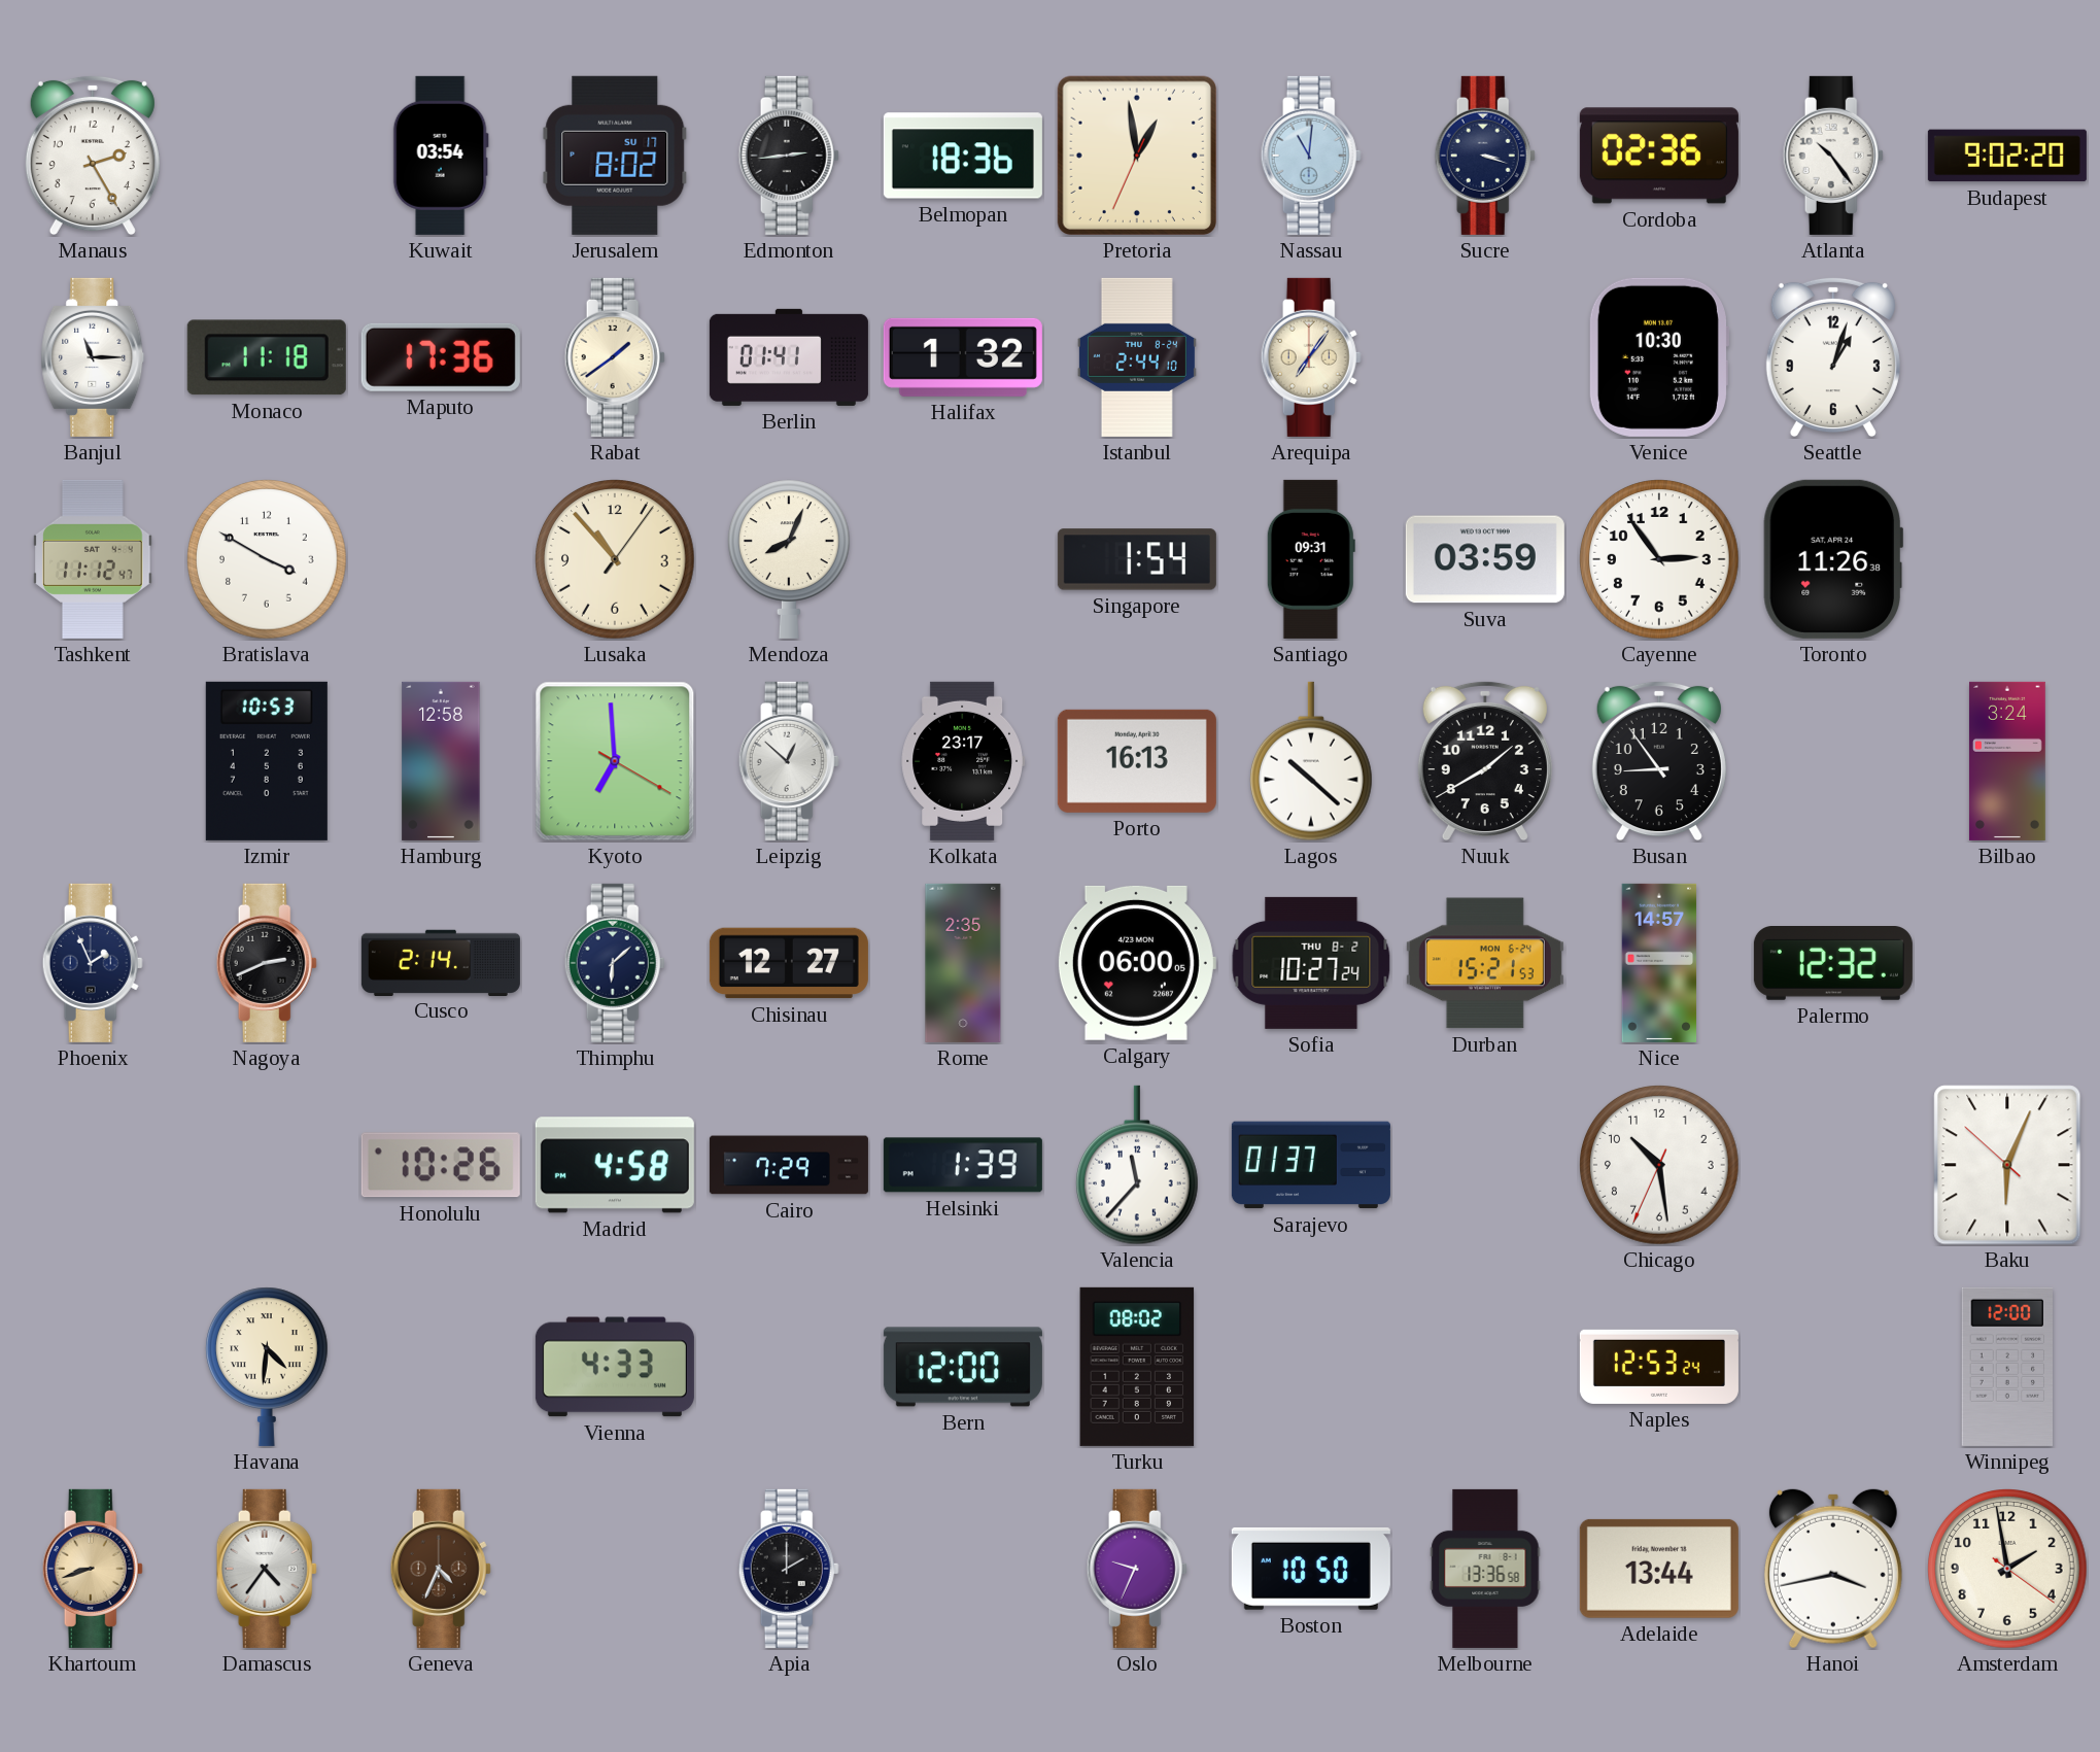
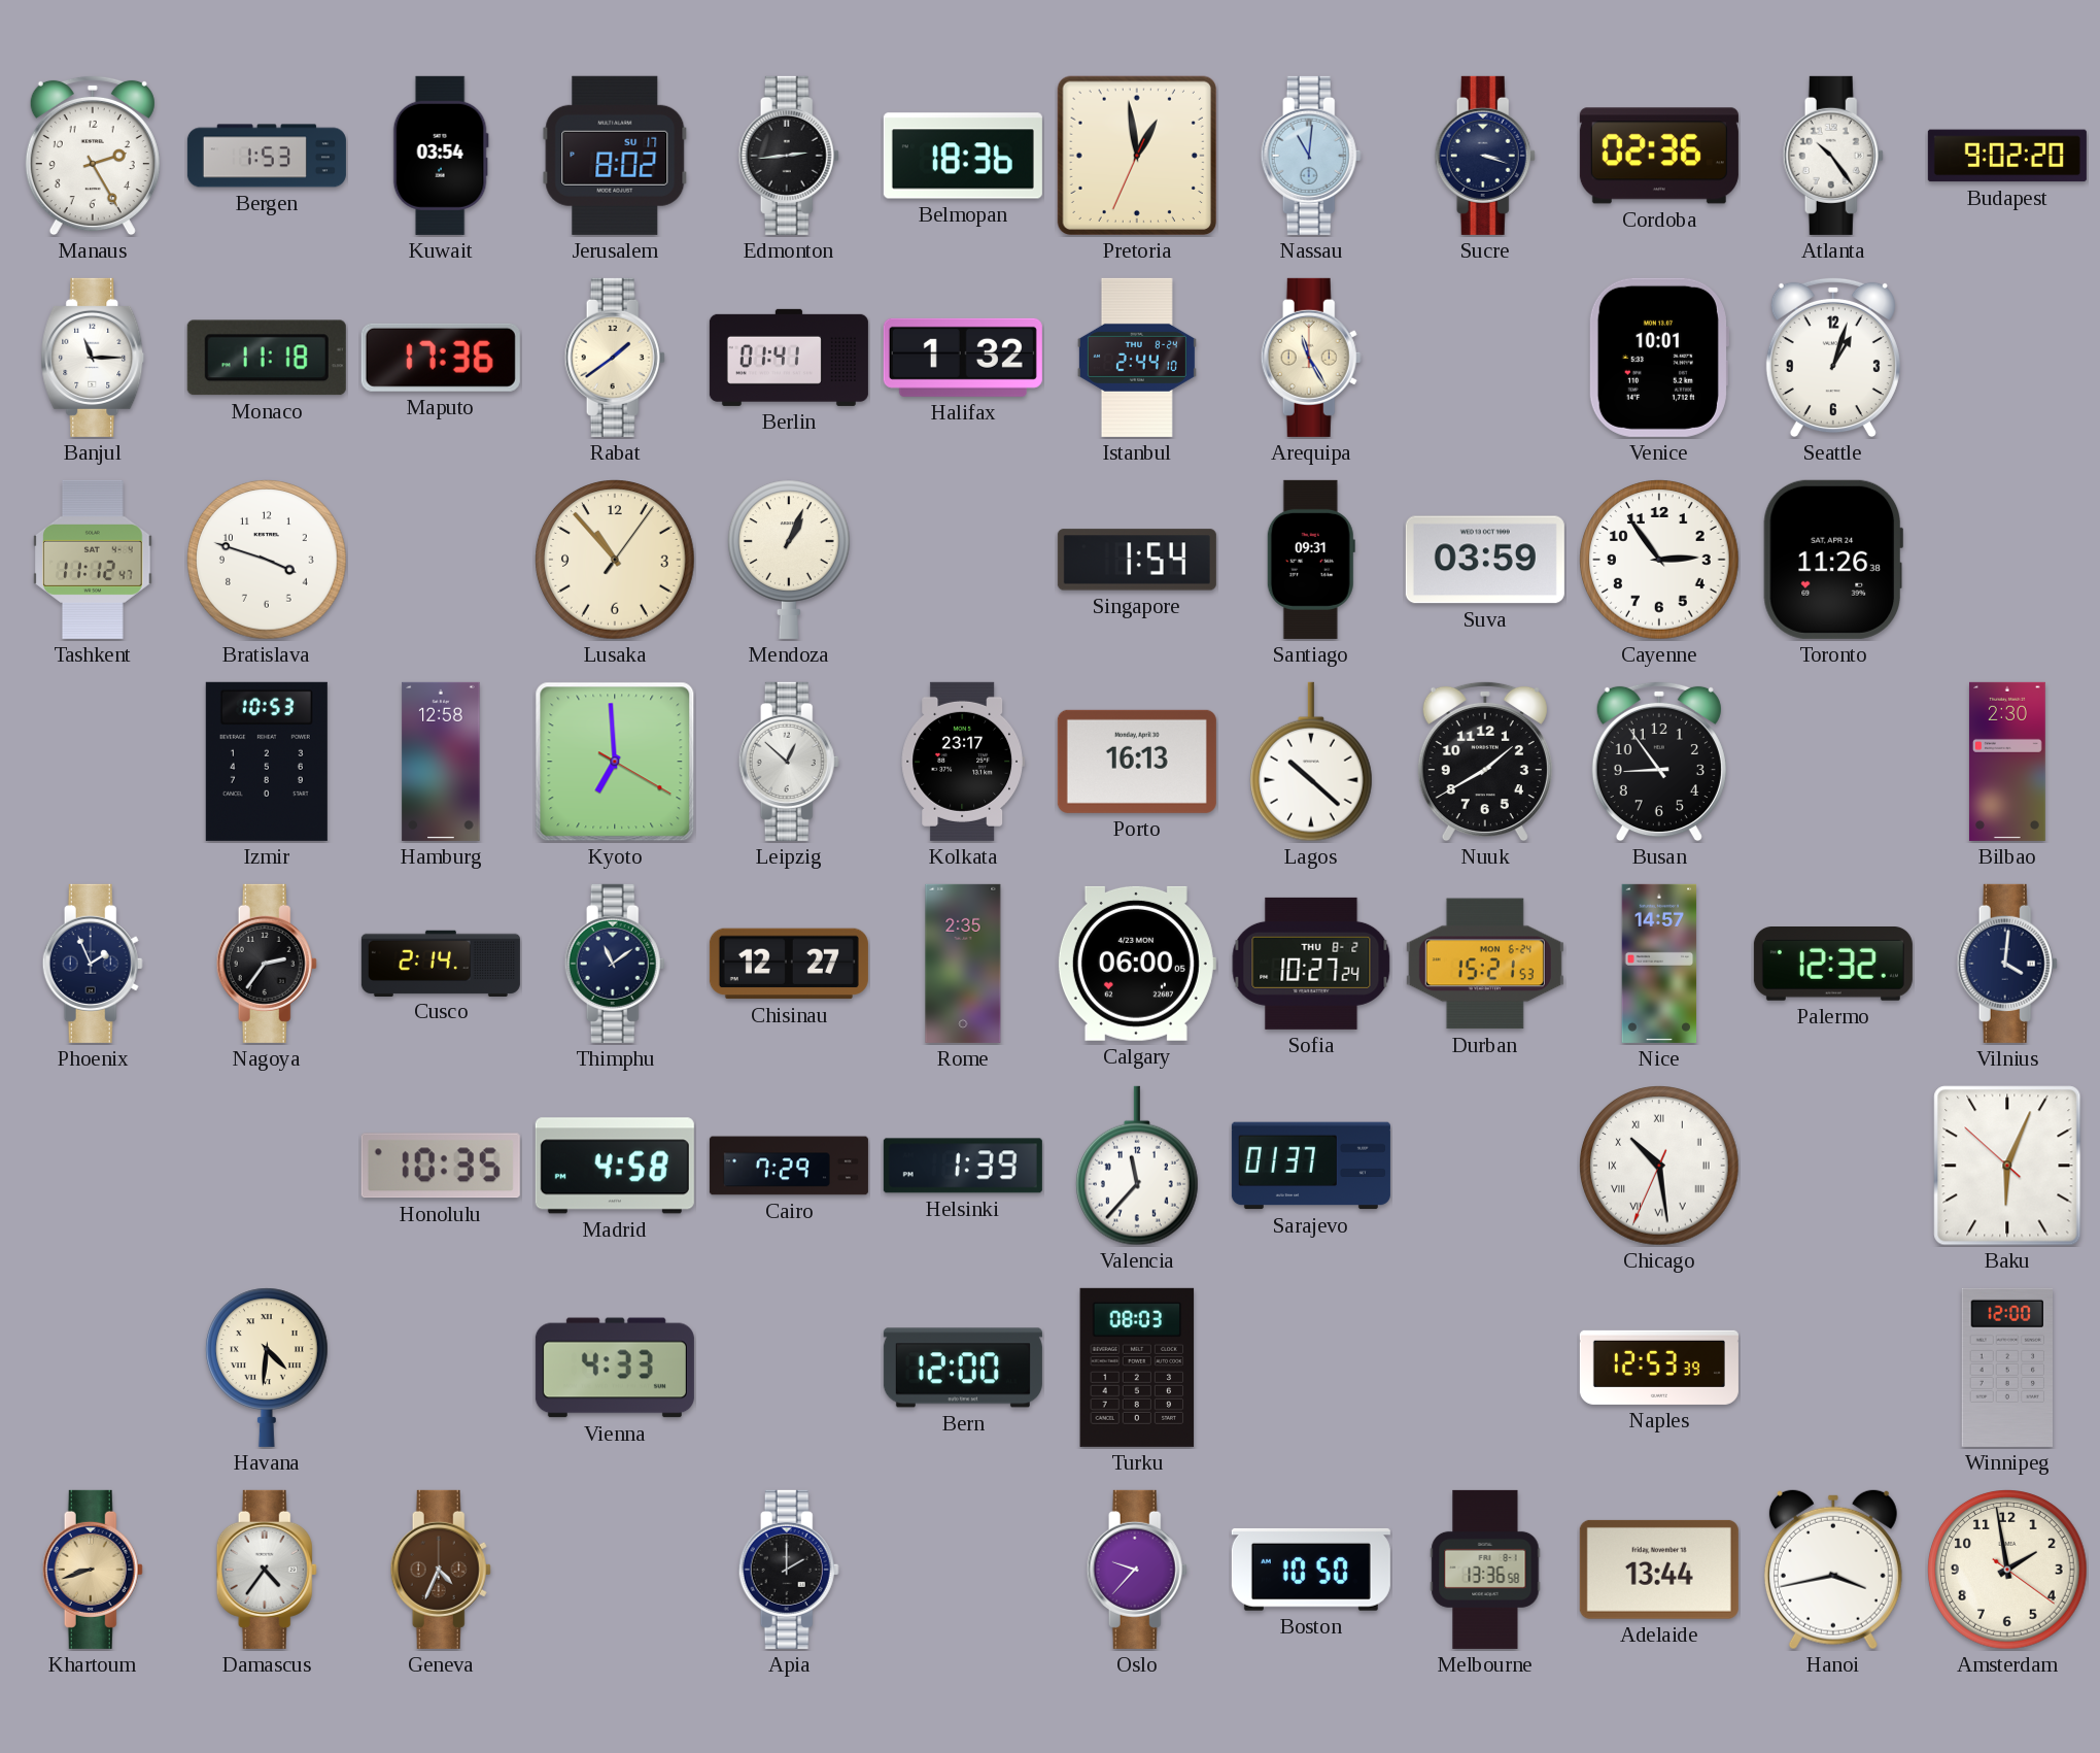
Bergen: none -> 1:53
Arequipa: 7:06 -> 11:25
Venice: 10:30 -> 10:01
Bratislava: 3:50 -> 3:48
Mendoza: 8:04 -> 1:04
Bilbao: 3:24 -> 2:30
Nagoya: 2:41 -> 2:36
Thimphu: 6:08 -> 11:09
Vilnius: none -> 4:01
Honolulu: 10:26 -> 10:35
Chicago numerals: Arabic -> Roman
Turku: 08:02 -> 08:03
Naples: 12:53:24 -> 12:53:39
Oslo: 9:34 -> 9:37
